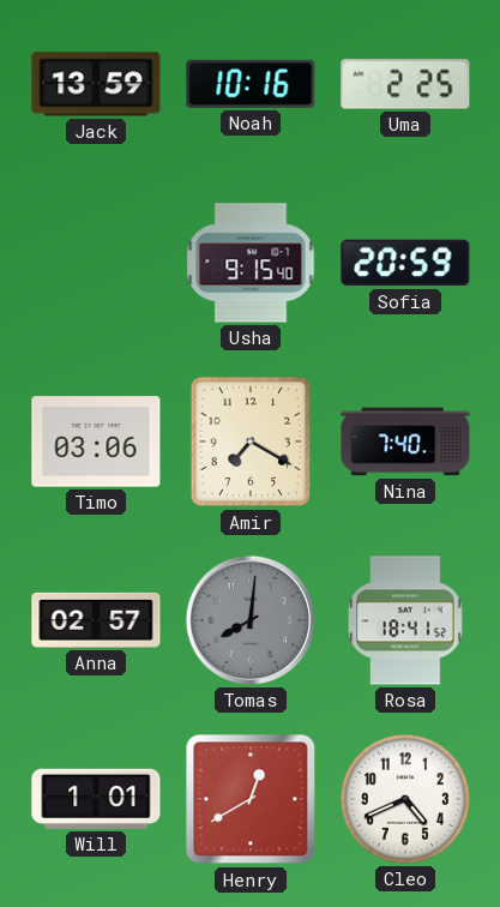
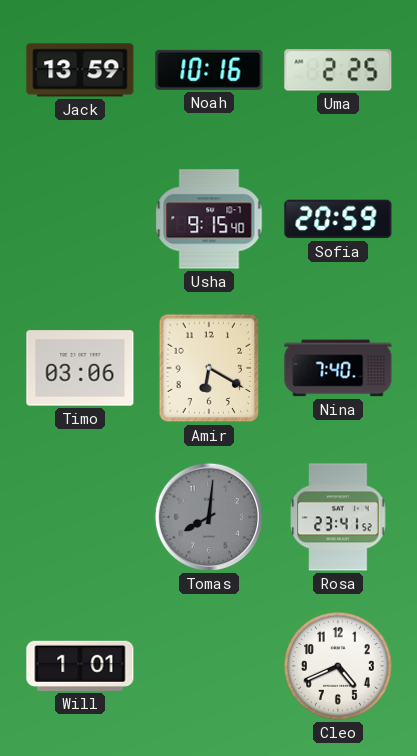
Amir: 7:20 -> 6:20
Anna: 02:57 -> none
Rosa: 18:41 -> 23:41
Henry: 12:40 -> none
